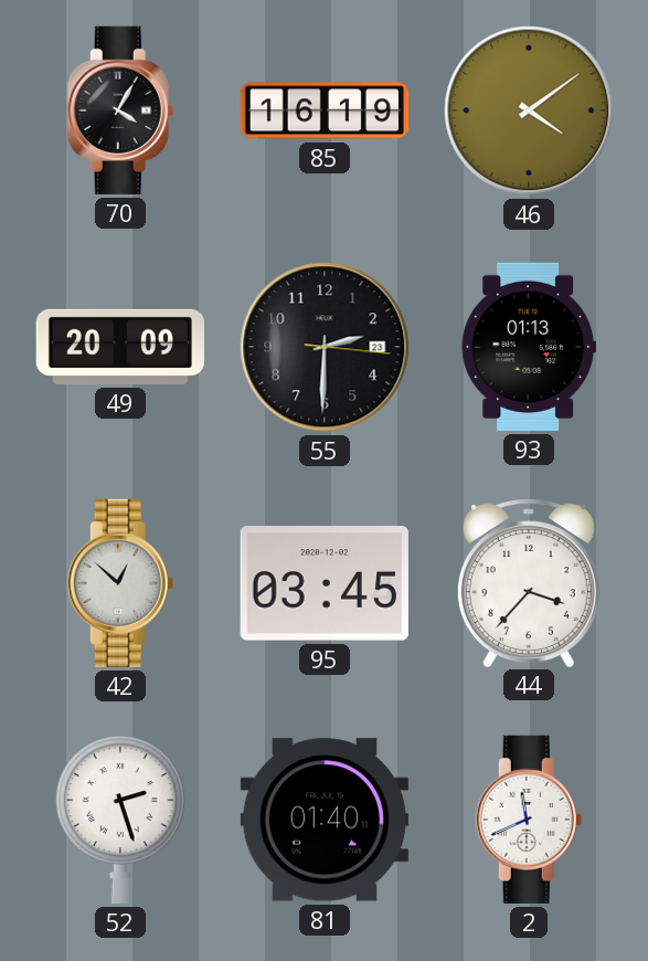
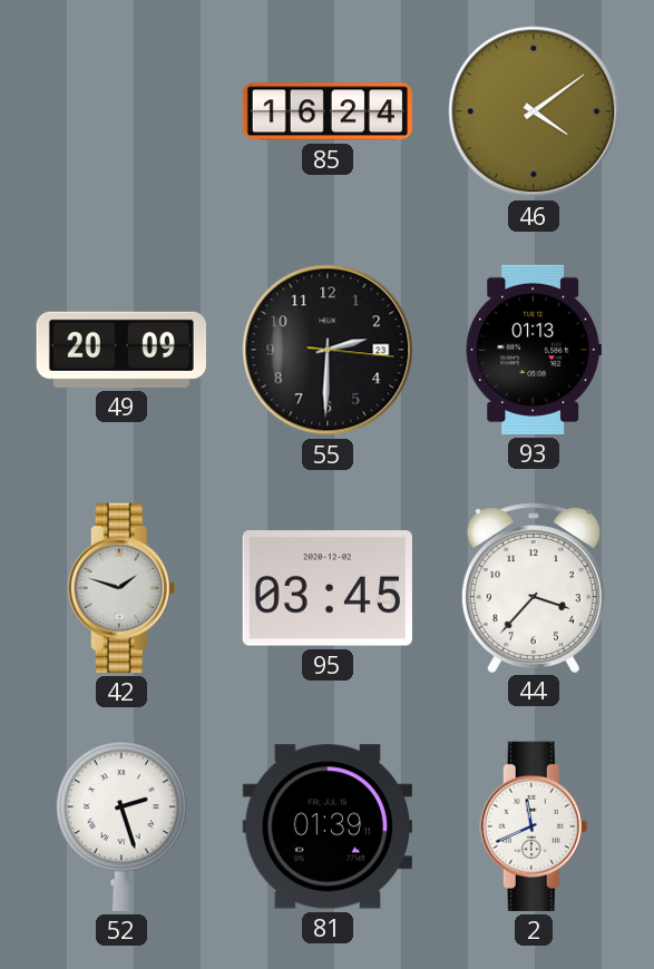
70: 4:05 -> none
85: 16:19 -> 16:24
42: 12:52 -> 1:48
81: 01:40 -> 01:39
